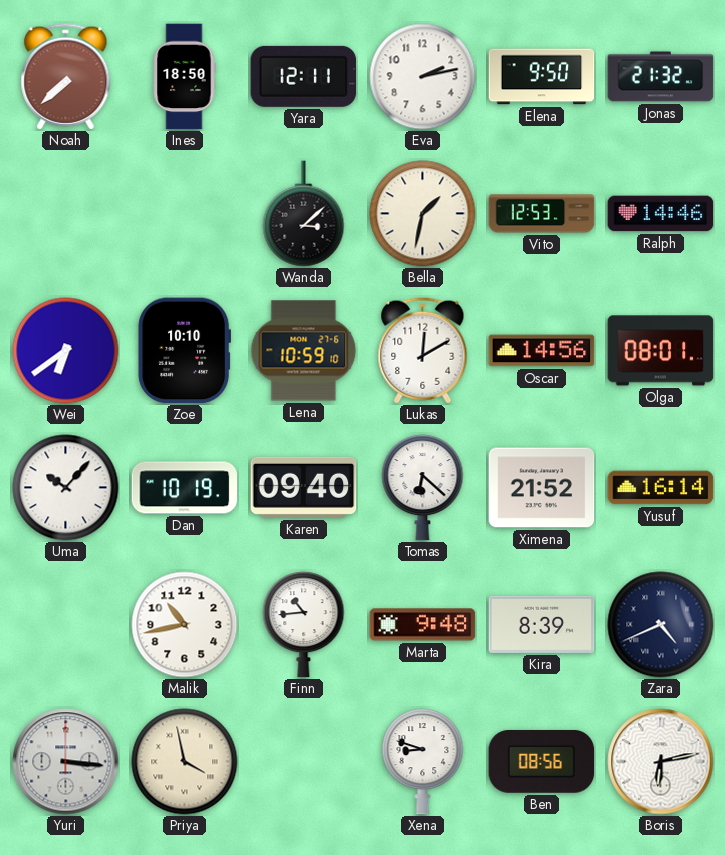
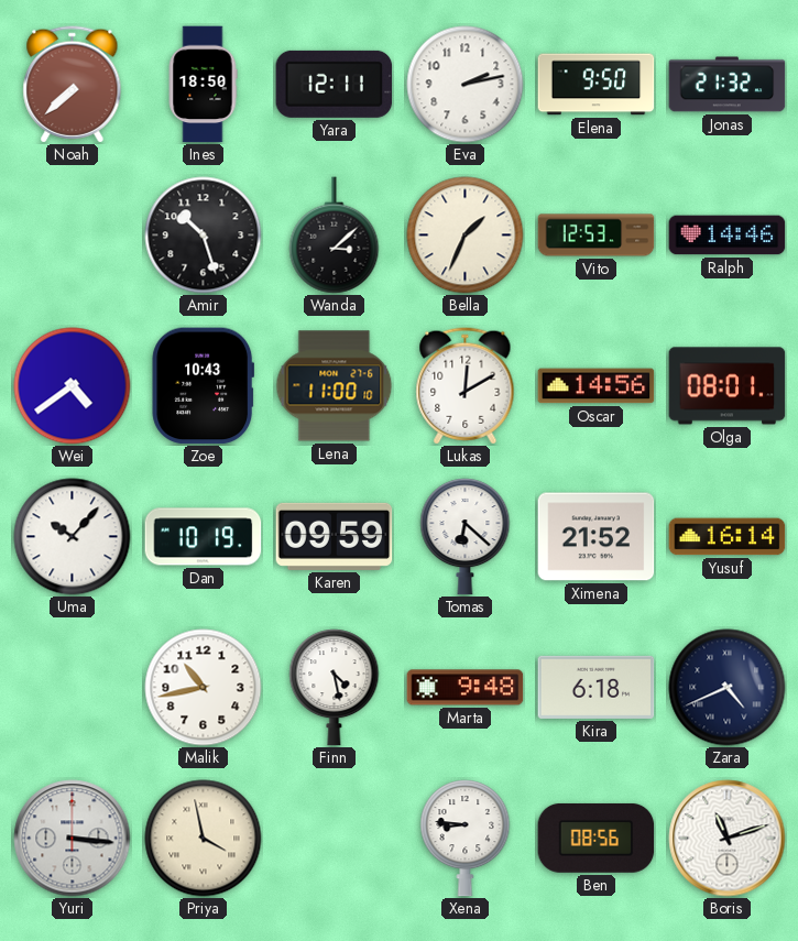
Amir: none -> 10:27
Bella: 1:32 -> 1:34
Wei: 6:39 -> 4:39
Zoe: 10:10 -> 10:43
Lena: 10:59 -> 11:00
Karen: 09:40 -> 09:59
Finn: 10:44 -> 4:28
Kira: 8:39 -> 6:18
Xena: 8:48 -> 8:46
Boris: 6:13 -> 11:12
